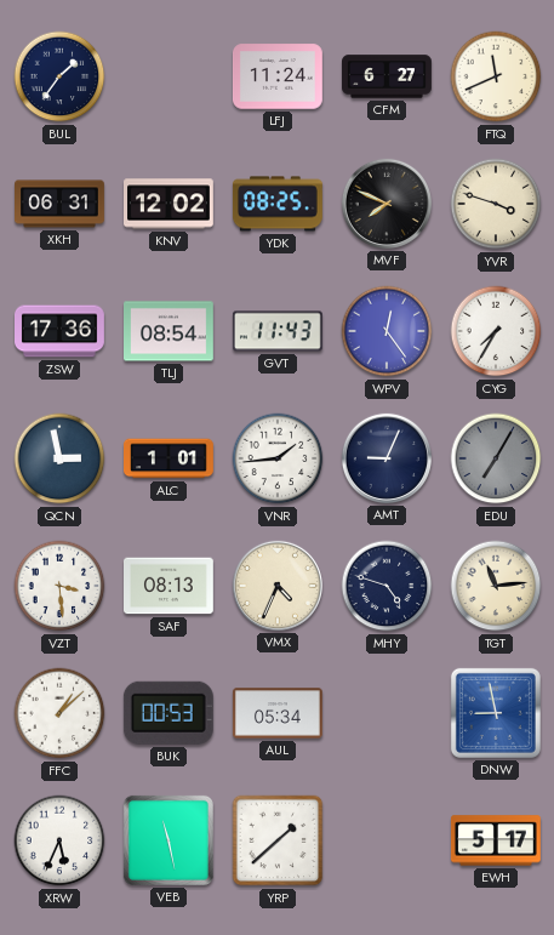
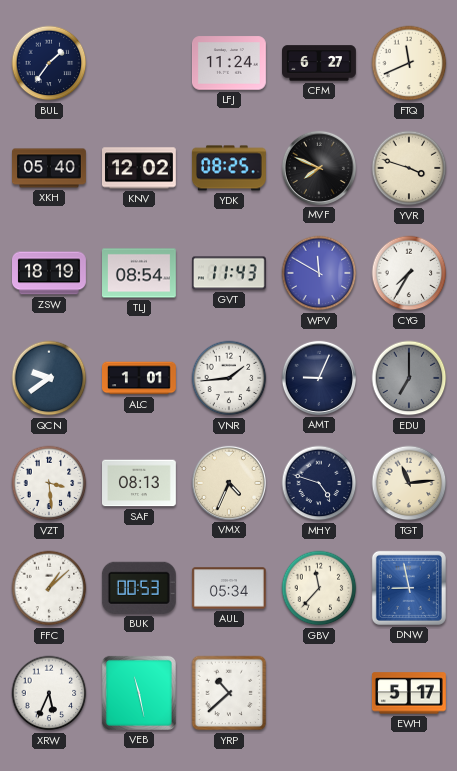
XKH: 06:31 -> 05:40
ZSW: 17:36 -> 18:19
WPV: 12:24 -> 11:50
QCN: 2:58 -> 9:39
EDU: 7:05 -> 7:00
GBV: none -> 11:37
YRP: 1:38 -> 10:38
